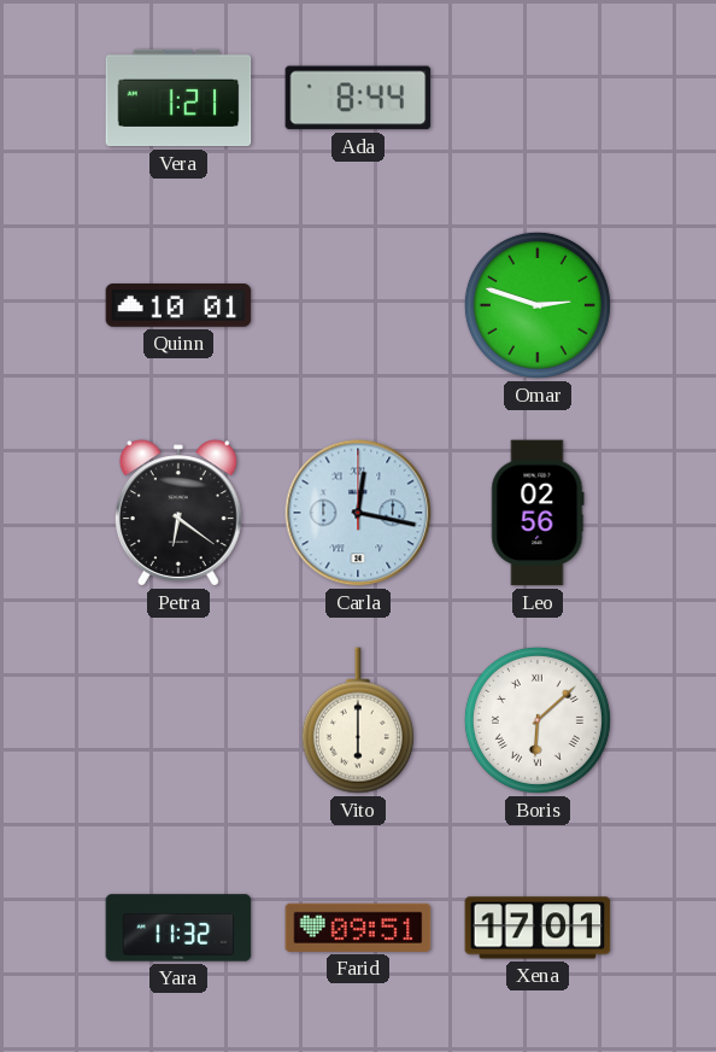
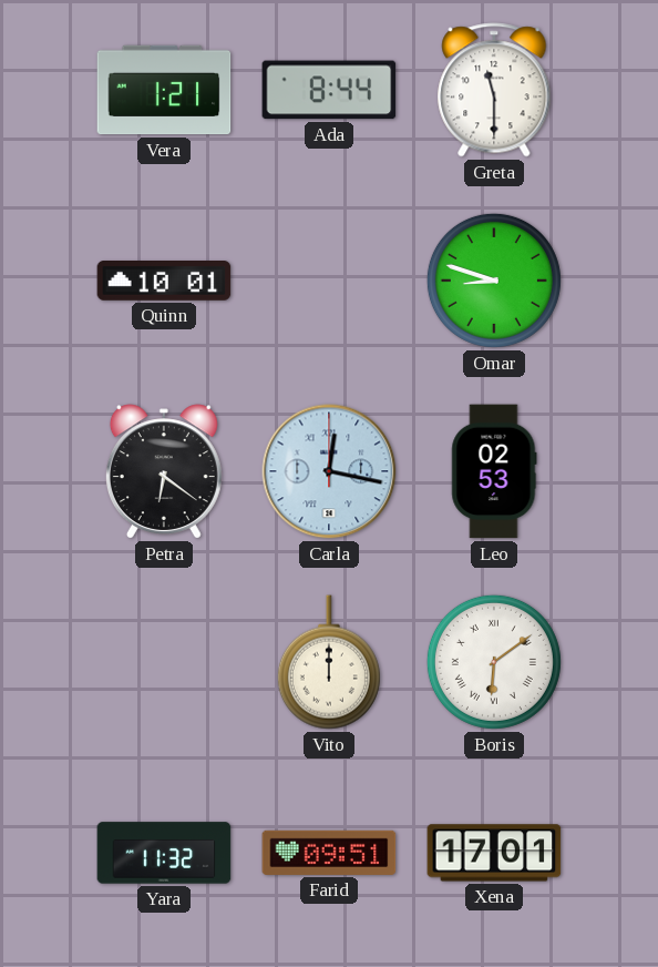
Greta: none -> 11:30
Omar: 2:48 -> 8:48
Leo: 02:56 -> 02:53
Vito: 6:00 -> 12:00
Boris: 6:08 -> 6:09
